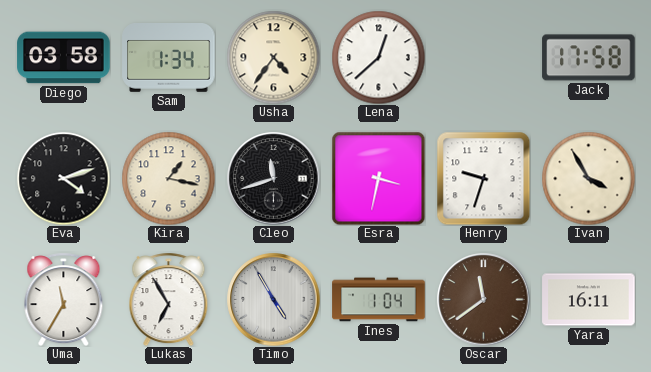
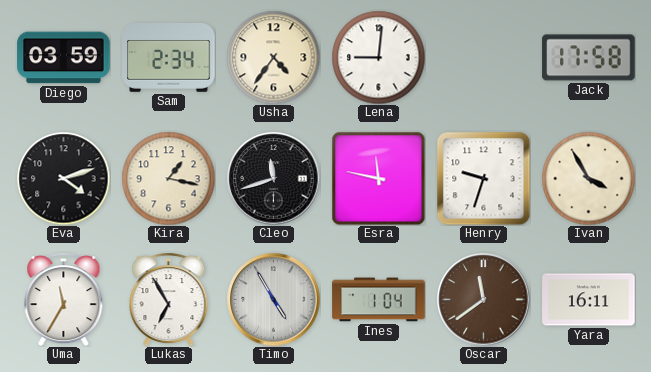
Diego: 03:58 -> 03:59
Sam: 1:34 -> 2:34
Lena: 12:38 -> 9:01
Esra: 3:32 -> 11:47
